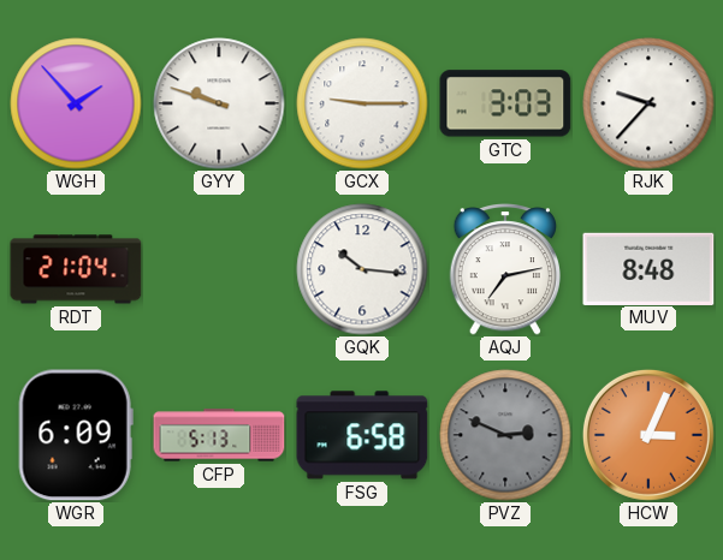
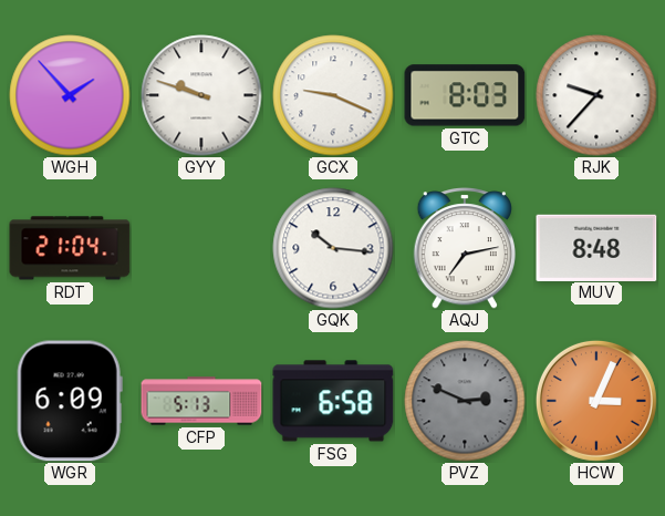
GCX: 9:15 -> 9:19
GTC: 3:03 -> 8:03
